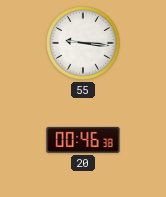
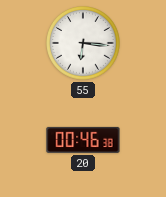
55: 9:16 -> 6:16
